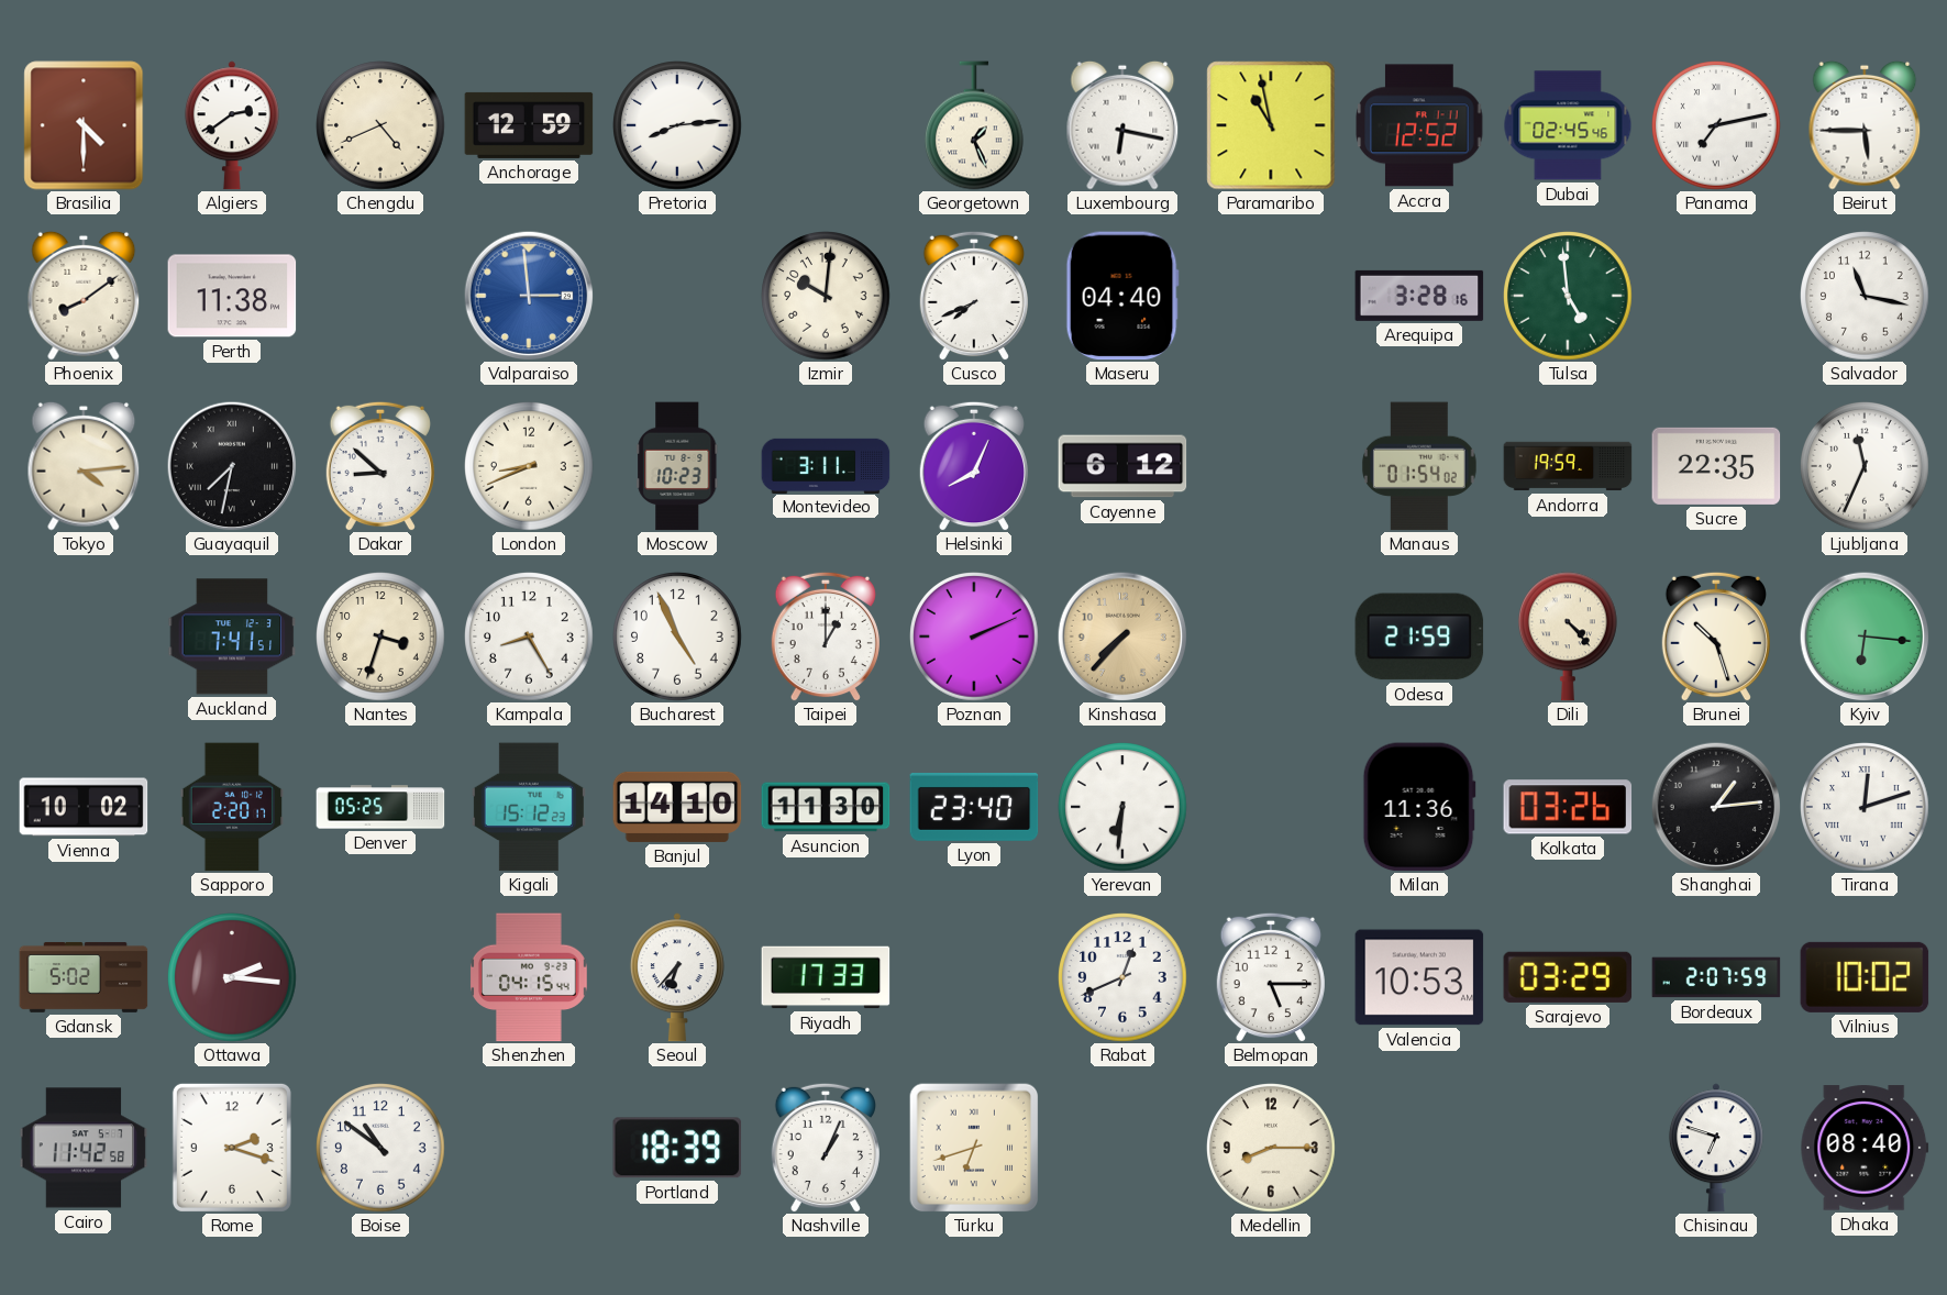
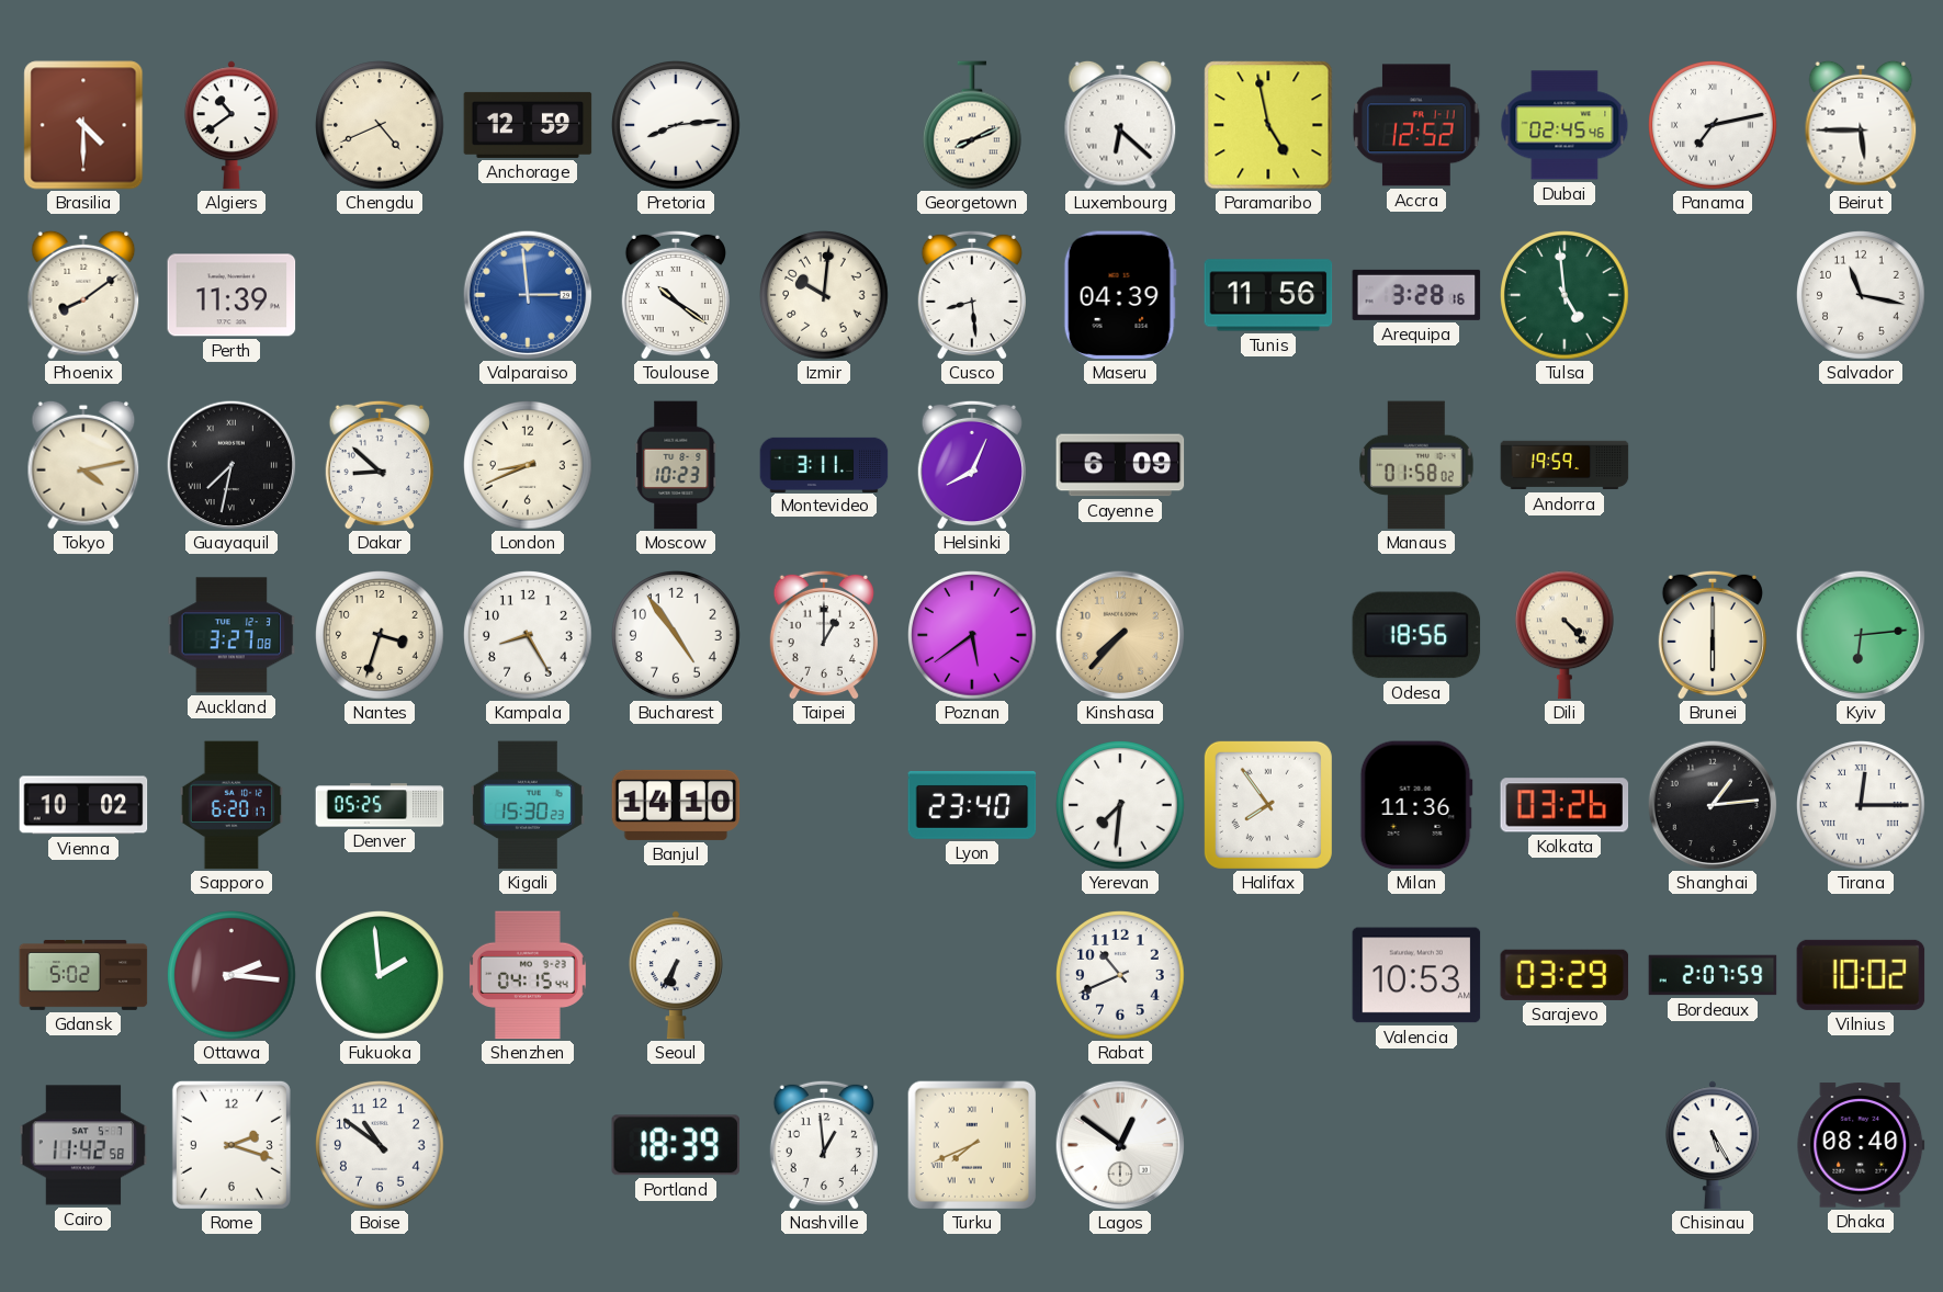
Algiers: 2:39 -> 10:39
Georgetown: 1:26 -> 8:11
Luxembourg: 6:17 -> 6:22
Paramaribo: 10:58 -> 4:58
Perth: 11:38 -> 11:39
Toulouse: none -> 10:21
Cusco: 7:41 -> 8:29
Maseru: 04:40 -> 04:39
Tunis: none -> 11:56
Tokyo: 4:14 -> 4:13
Cayenne: 6:12 -> 6:09
Manaus: 01:54 -> 01:58
Sucre: 22:35 -> none
Ljubljana: 11:34 -> none
Auckland: 7:41 -> 3:27
Bucharest: 4:56 -> 4:54
Poznan: 2:11 -> 5:39
Odesa: 21:59 -> 18:56
Brunei: 10:27 -> 6:00
Kyiv: 6:16 -> 6:14
Sapporo: 2:20 -> 6:20
Kigali: 15:12 -> 15:30
Asuncion: 11:30 -> none
Yerevan: 6:31 -> 7:31
Halifax: none -> 7:54
Tirana: 12:12 -> 12:15
Fukuoka: none -> 1:59
Seoul: 6:37 -> 6:35
Riyadh: 17:33 -> none
Rabat: 12:41 -> 10:41
Belmopan: 5:15 -> none
Nashville: 1:04 -> 12:59
Turku: 6:42 -> 7:41
Lagos: none -> 12:51
Medellin: 8:15 -> none
Chisinau: 6:48 -> 5:25
